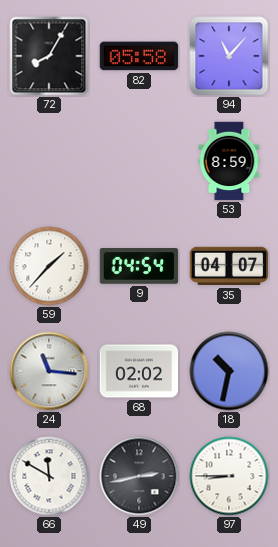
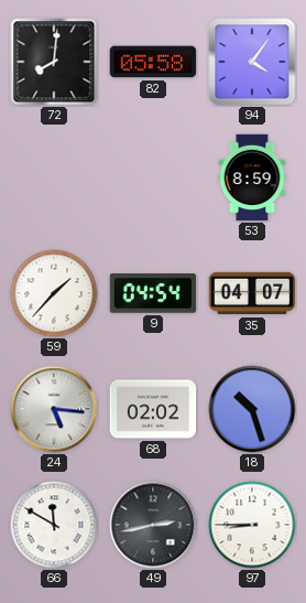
72: 8:05 -> 8:01
94: 11:07 -> 4:06
24: 11:16 -> 5:16
18: 10:32 -> 10:27
